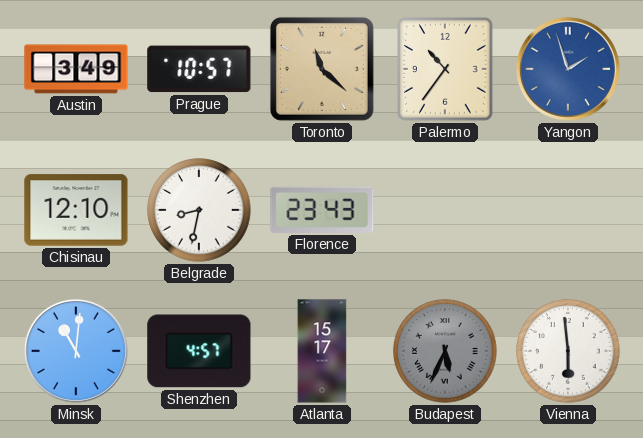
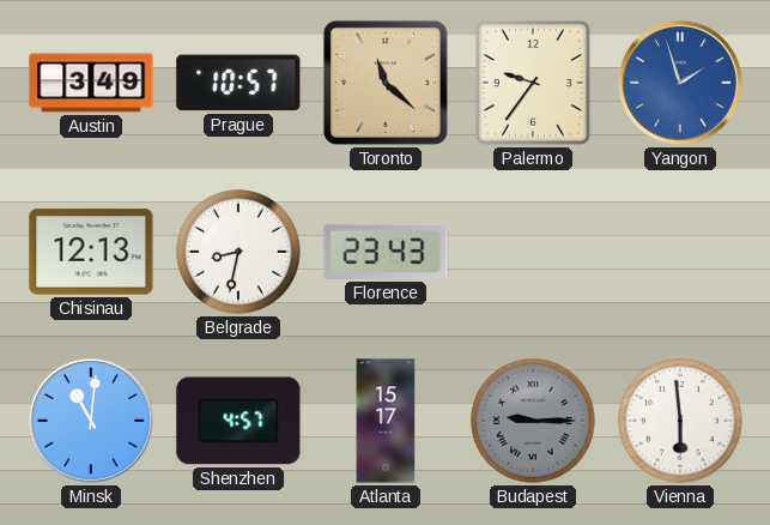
Palermo: 10:36 -> 9:36
Chisinau: 12:10 -> 12:13
Budapest: 5:34 -> 9:15
